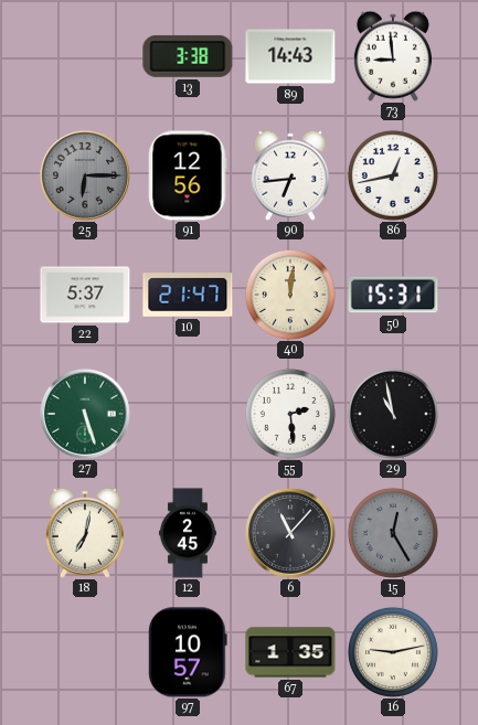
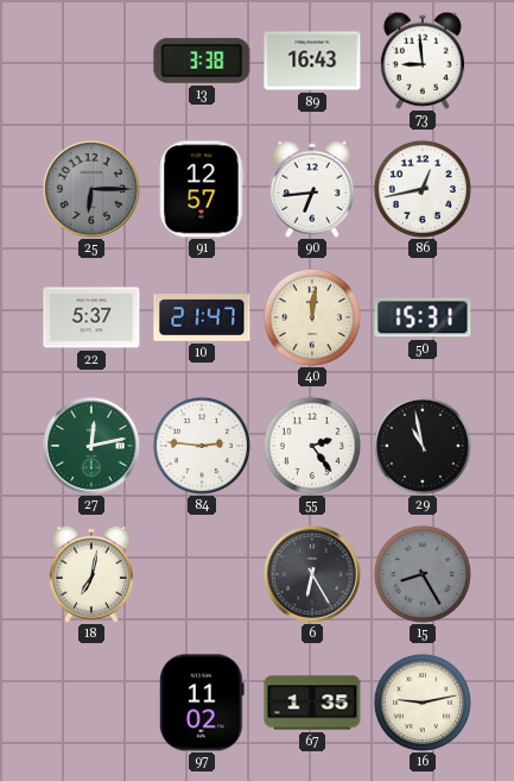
89: 14:43 -> 16:43
91: 12:56 -> 12:57
27: 5:27 -> 12:13
84: none -> 2:46
55: 2:29 -> 2:24
12: 2:45 -> none
6: 11:07 -> 6:25
15: 12:25 -> 8:25
97: 10:57 -> 11:02
